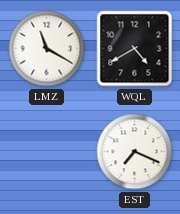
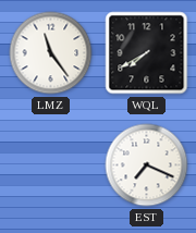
LMZ: 11:20 -> 11:24
WQL: 4:40 -> 7:40
